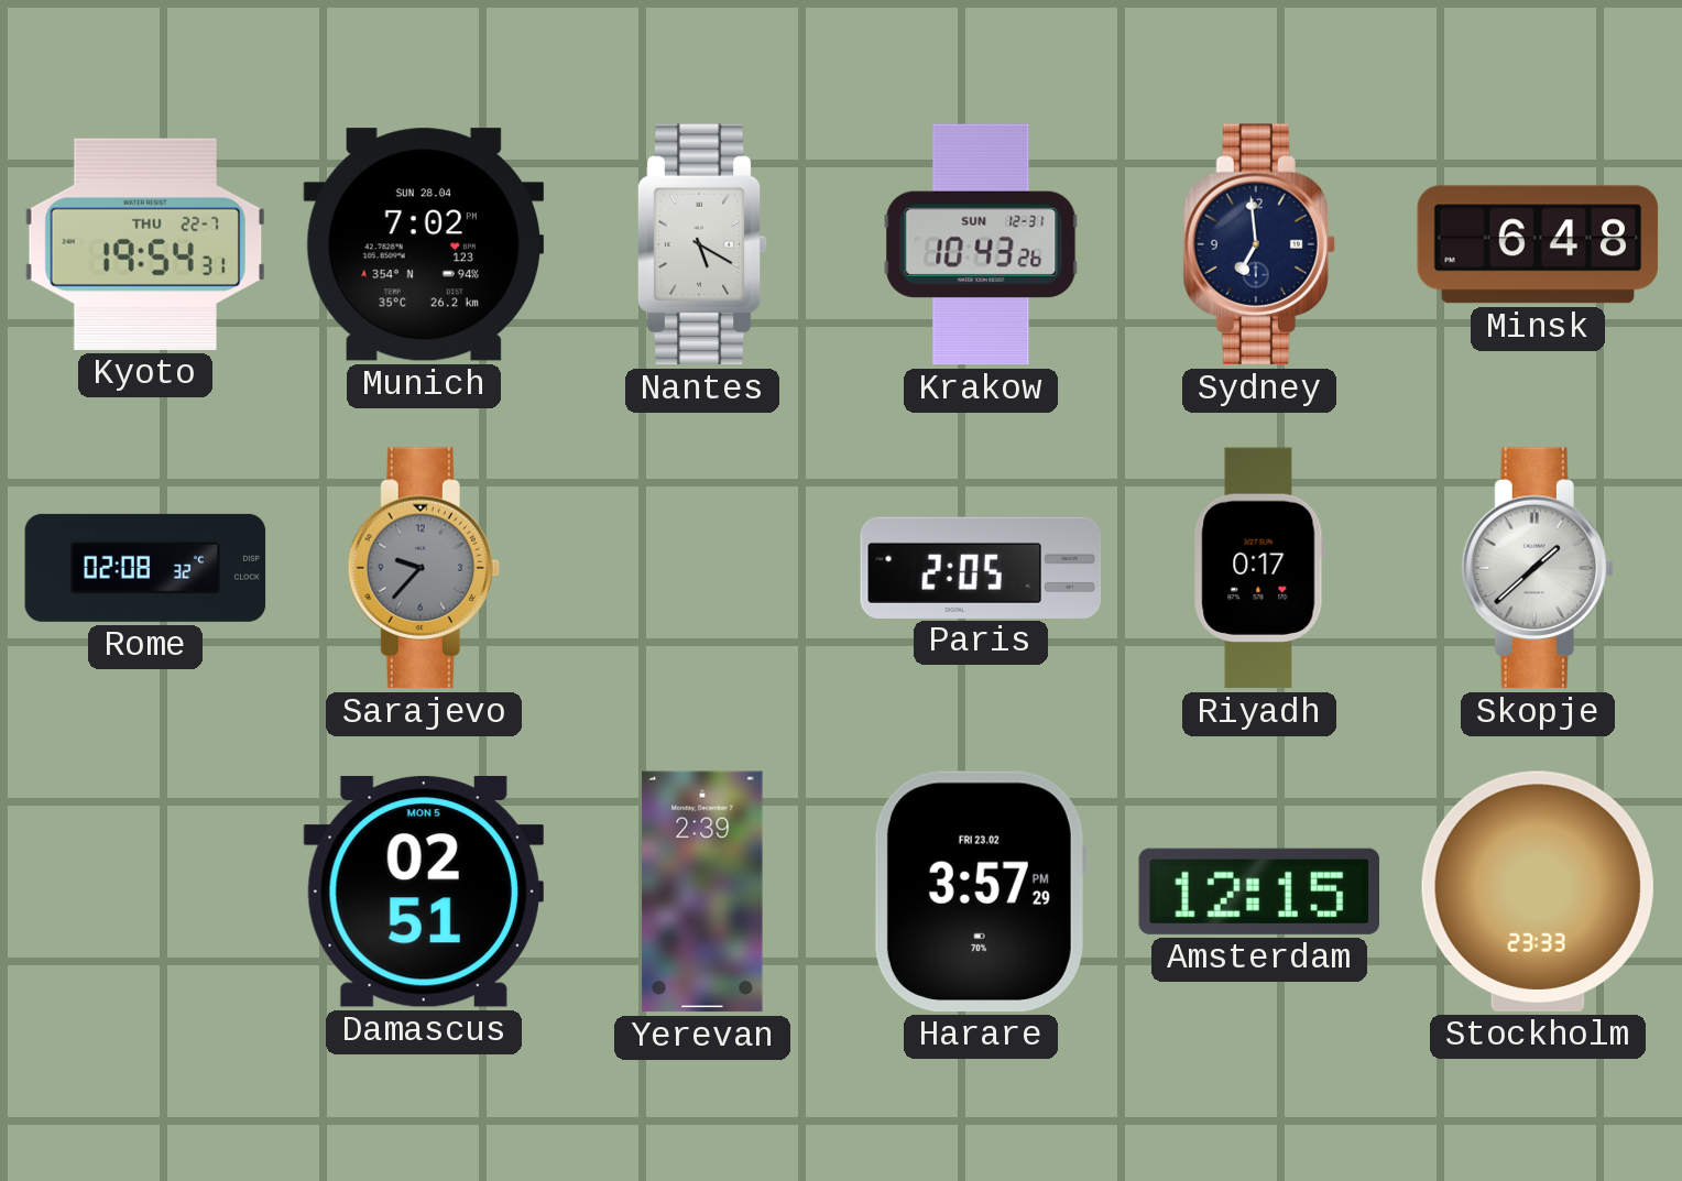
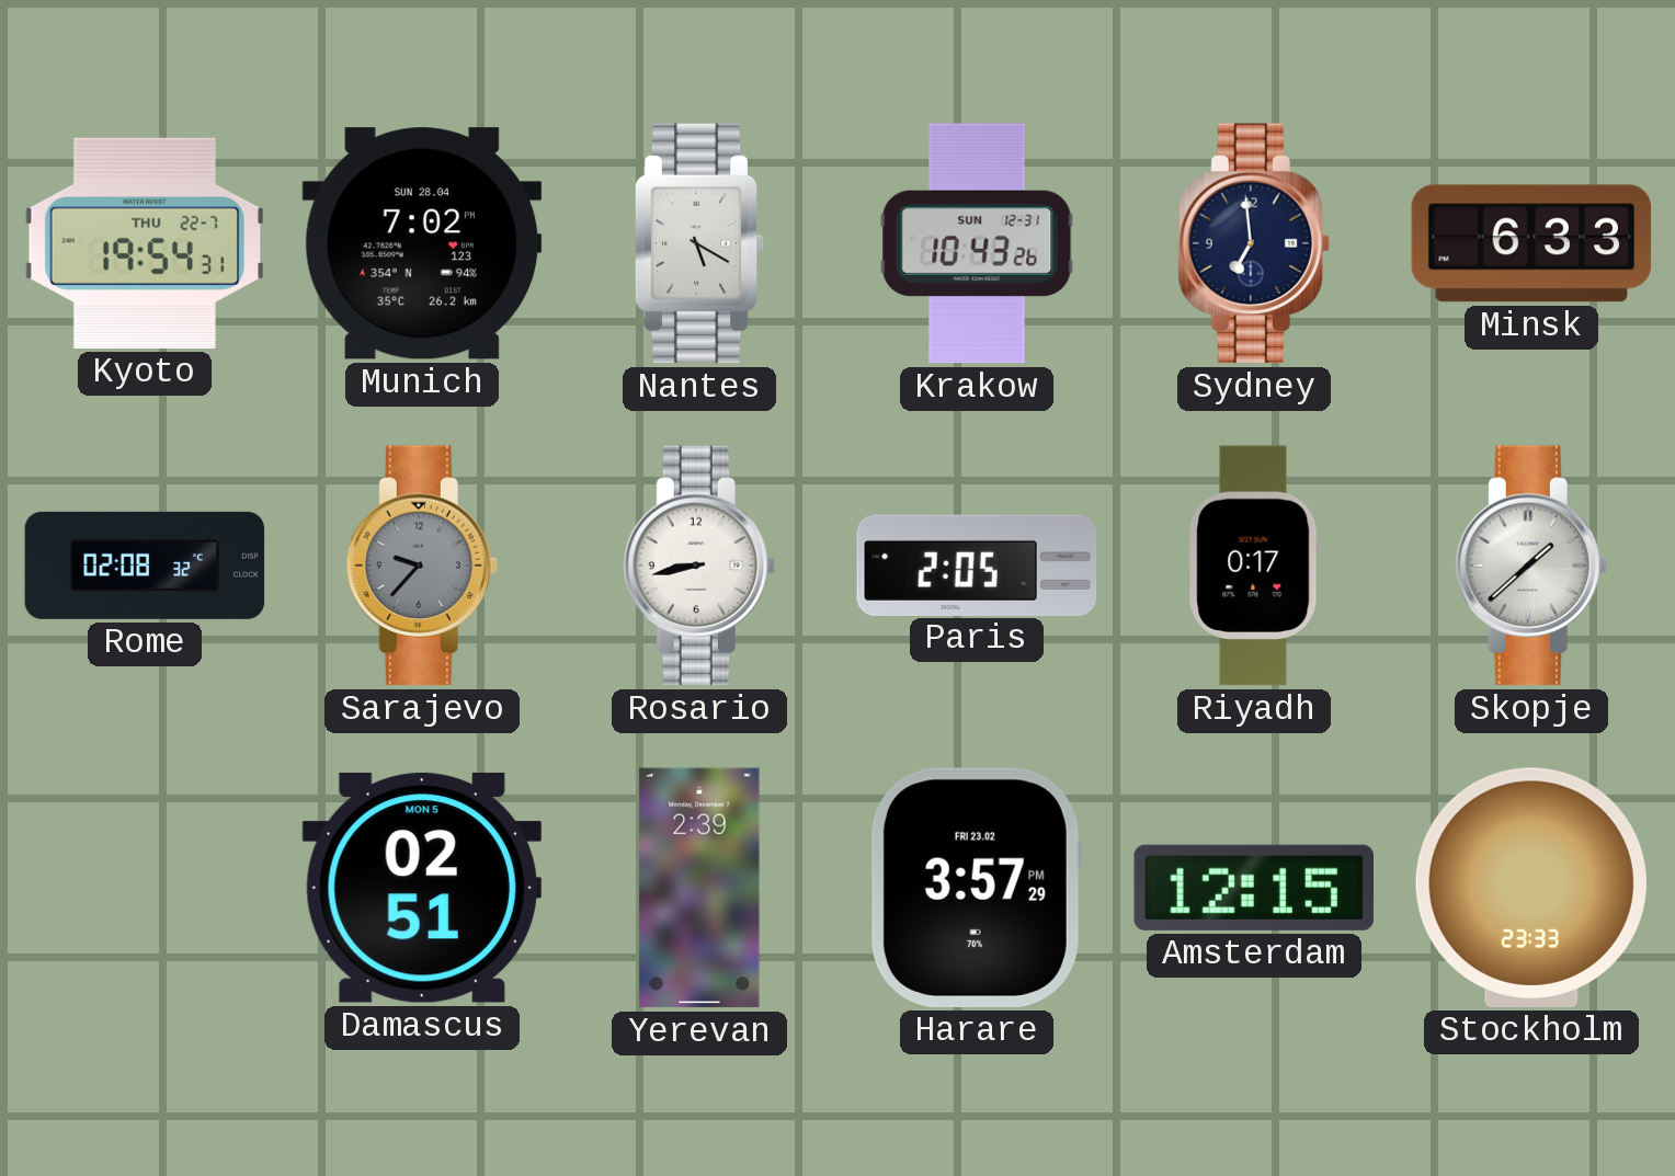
Minsk: 6:48 -> 6:33
Rosario: none -> 8:43
